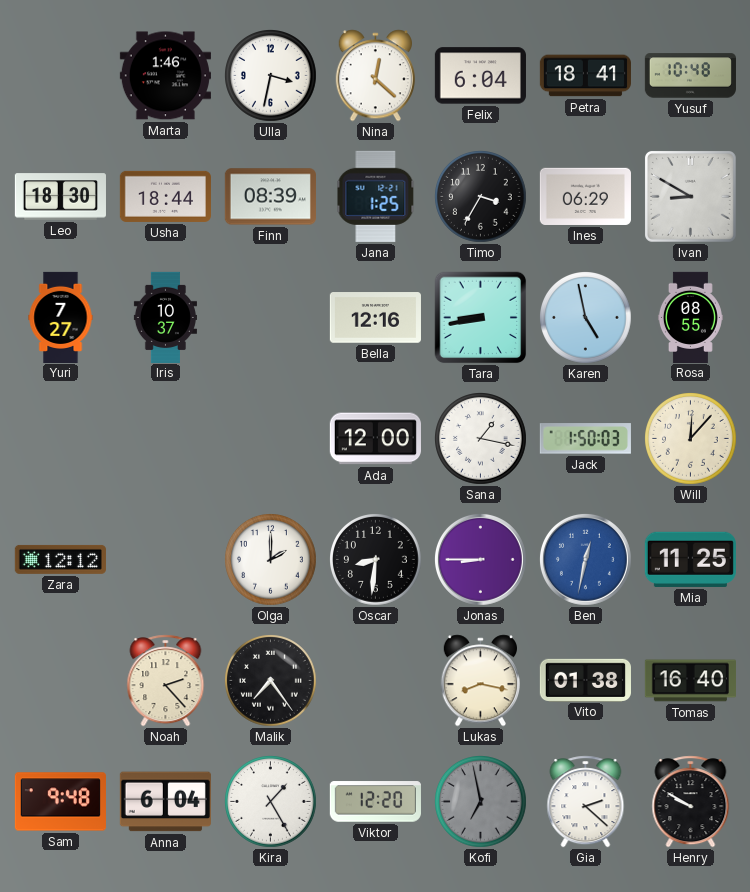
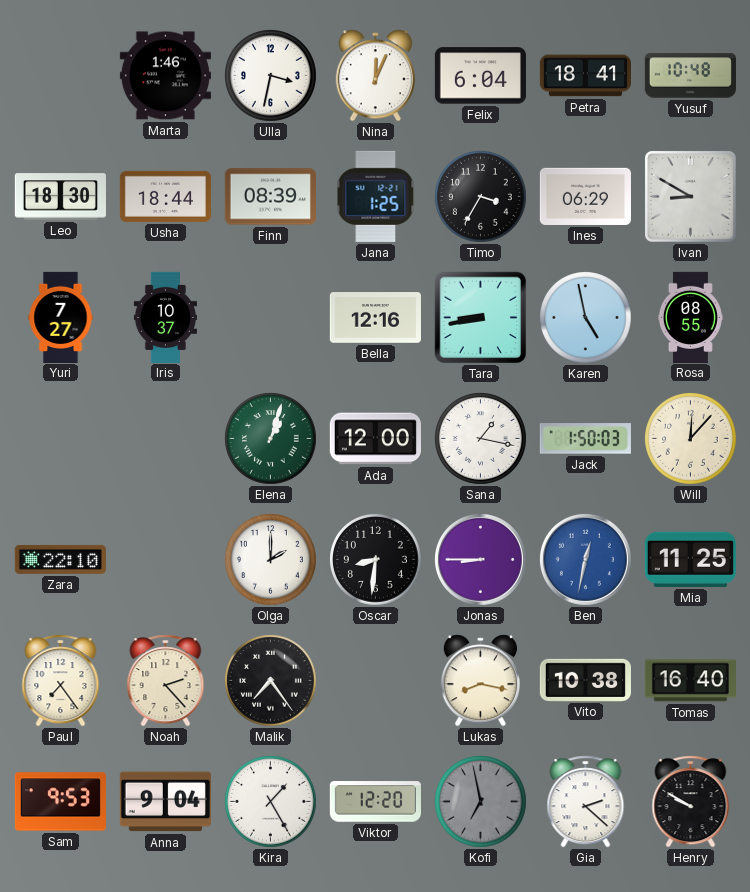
Nina: 12:22 -> 12:04
Elena: none -> 1:03
Zara: 12:12 -> 22:10
Paul: none -> 7:24
Vito: 01:38 -> 10:38
Sam: 9:48 -> 9:53
Anna: 6:04 -> 9:04
